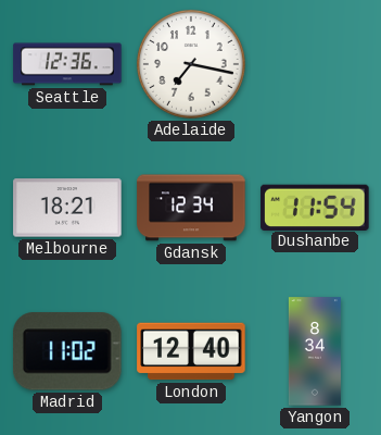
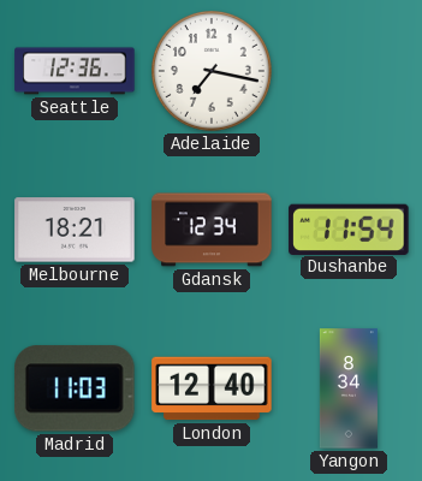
Madrid: 11:02 -> 11:03
